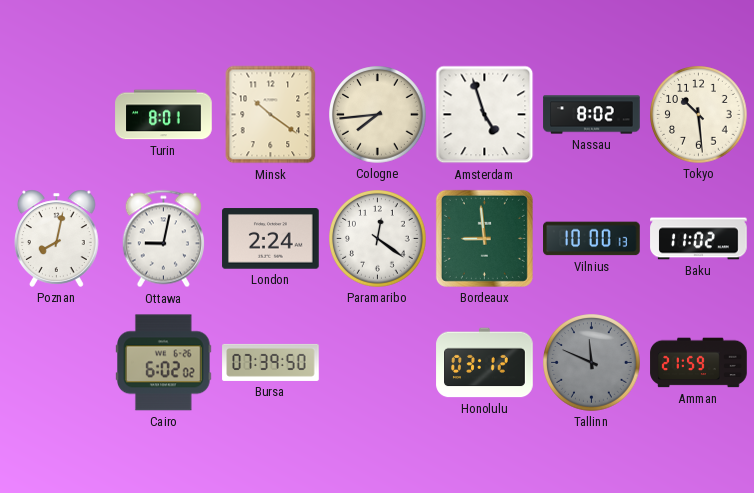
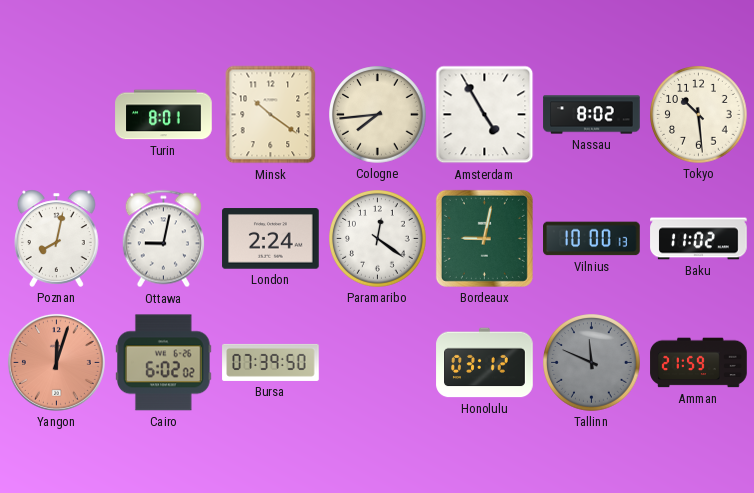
Amsterdam: 4:57 -> 4:55
Bordeaux: 8:59 -> 9:02
Yangon: none -> 12:03
